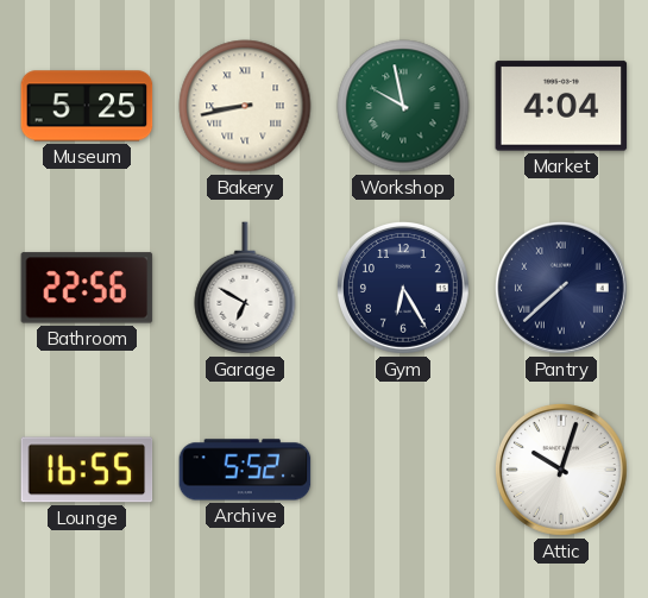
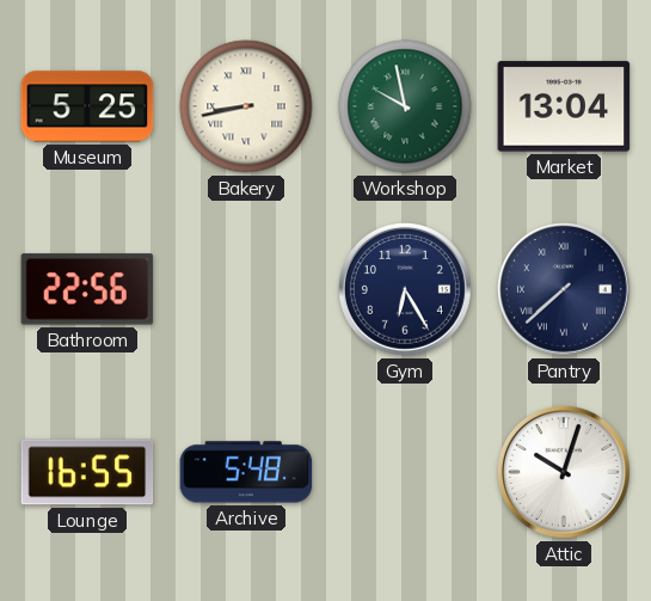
Market: 4:04 -> 13:04
Garage: 6:50 -> none
Archive: 5:52 -> 5:48
